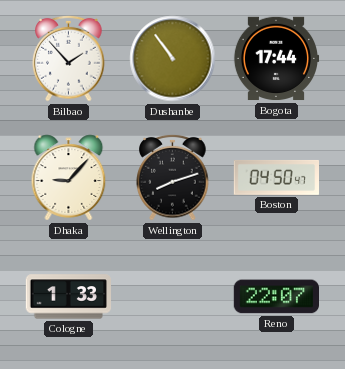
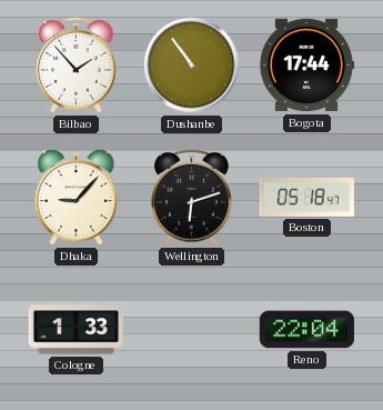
Wellington: 8:12 -> 6:12
Boston: 04:50 -> 05:18
Reno: 22:07 -> 22:04
